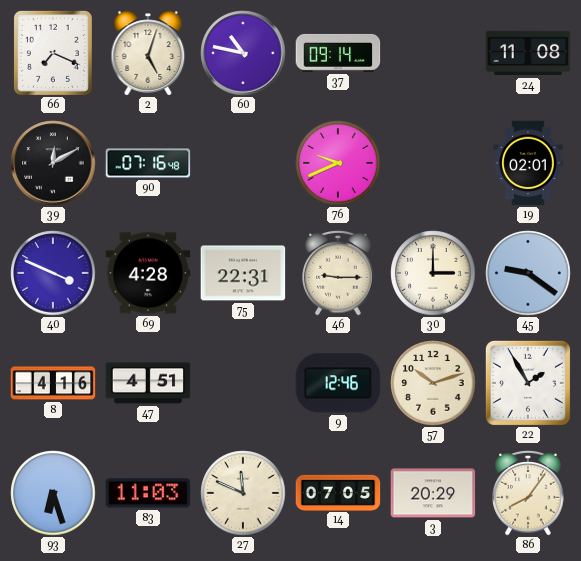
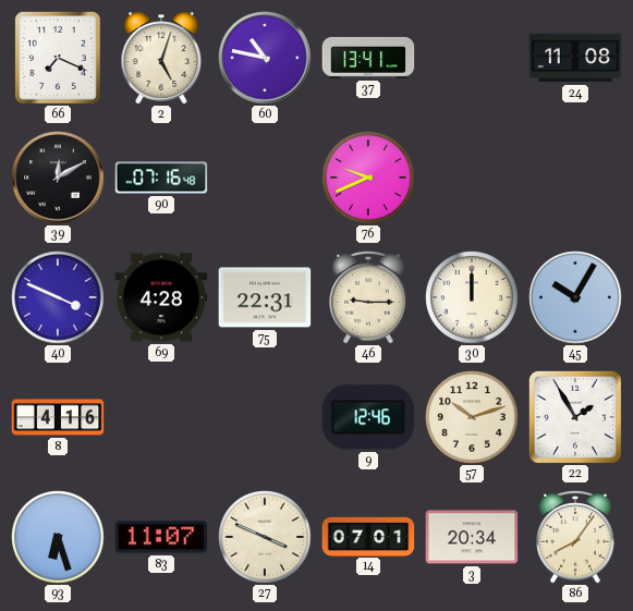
37: 09:14 -> 13:41
19: 02:01 -> none
30: 3:00 -> 12:00
45: 9:21 -> 10:05
47: 4:51 -> none
83: 11:03 -> 11:07
27: 11:49 -> 3:49
14: 07:05 -> 07:01
3: 20:29 -> 20:34
